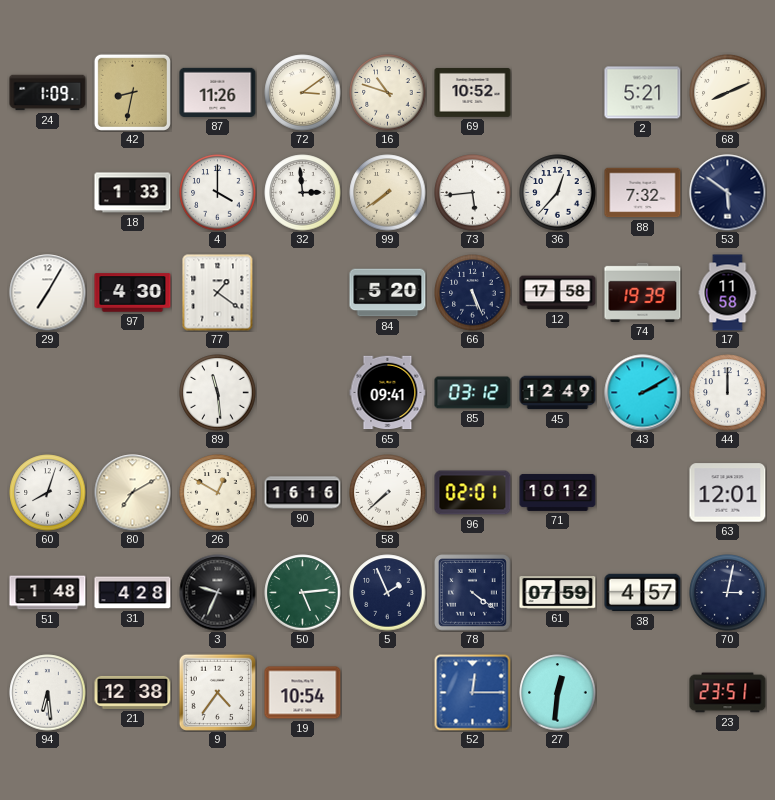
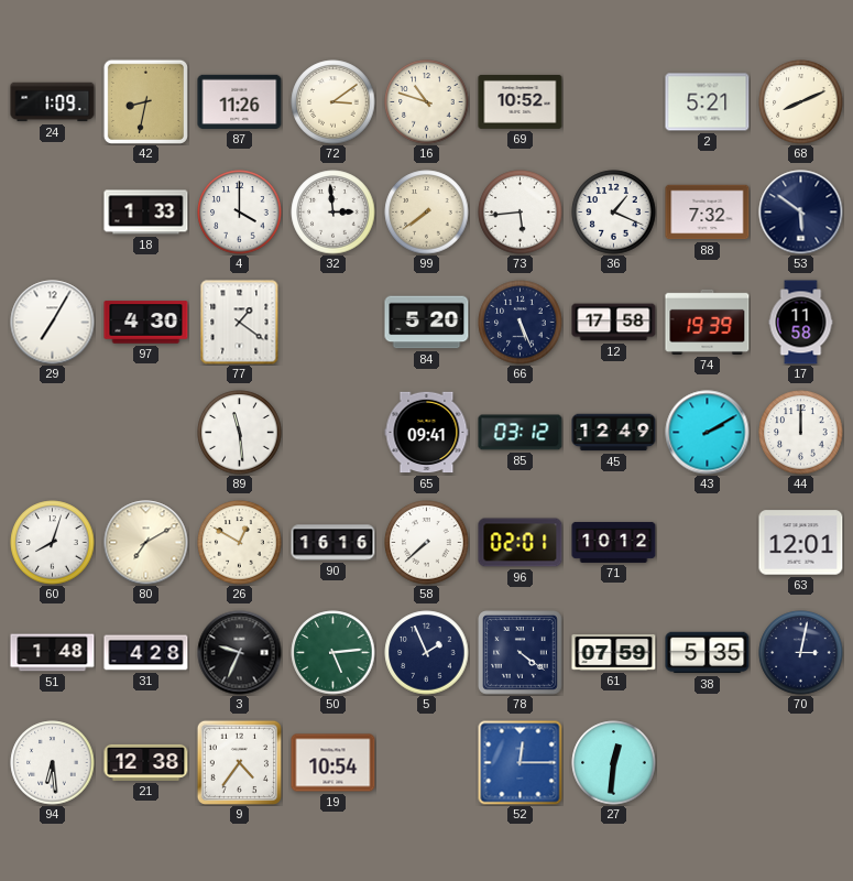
36: 12:37 -> 1:19
38: 4:57 -> 5:35
23: 23:51 -> none
